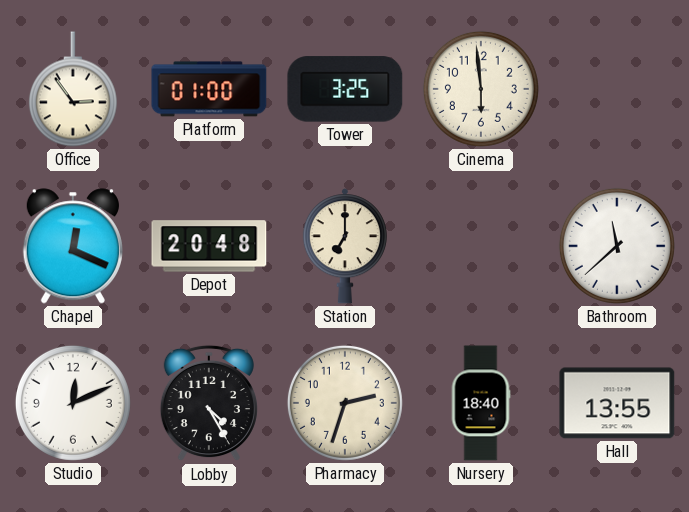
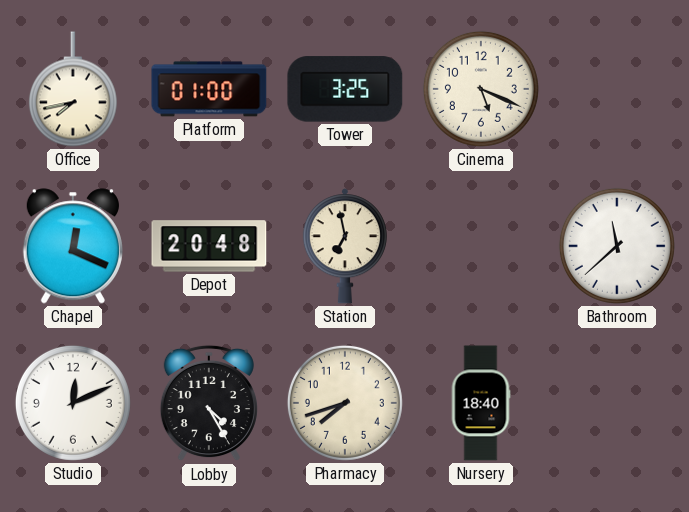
Office: 2:54 -> 7:43
Cinema: 5:59 -> 5:19
Station: 7:00 -> 6:58
Pharmacy: 2:33 -> 7:42
Hall: 13:55 -> none
